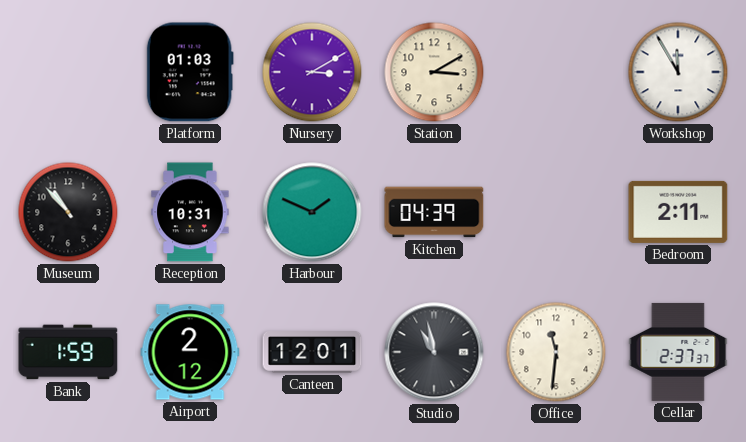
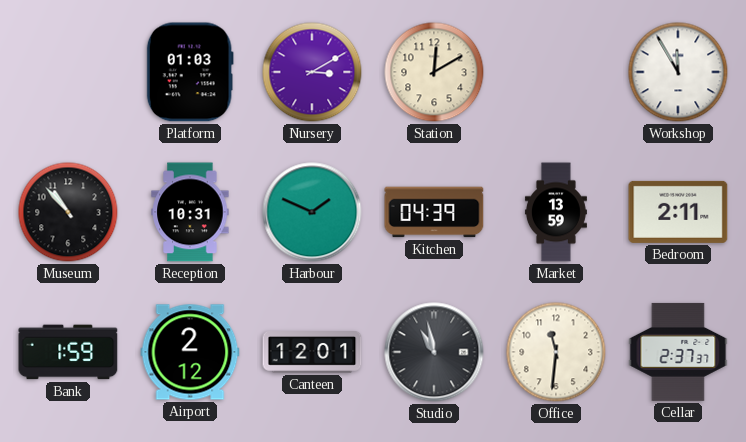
Station: 3:10 -> 12:10
Market: none -> 13:59
